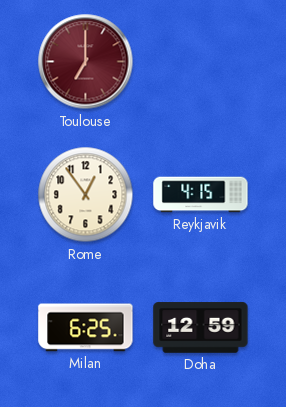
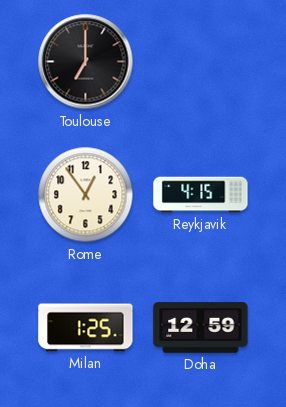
Toulouse dial: burgundy -> black
Milan: 6:25 -> 1:25
